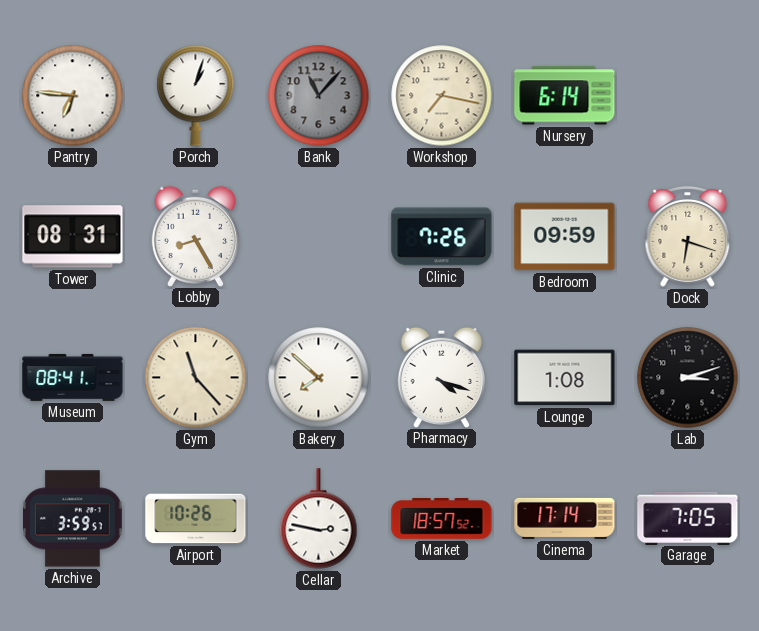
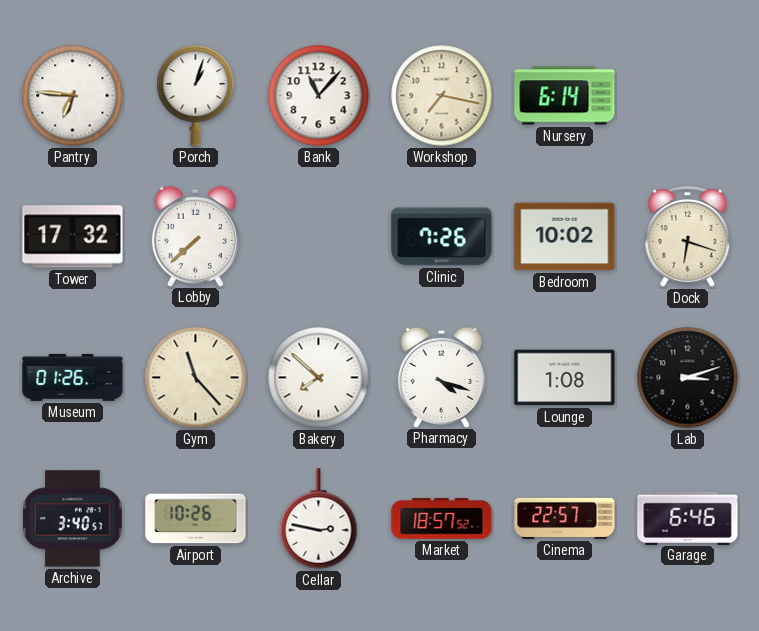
Bank dial: grey -> white
Tower: 08:31 -> 17:32
Lobby: 8:25 -> 7:38
Bedroom: 09:59 -> 10:02
Museum: 08:41 -> 01:26
Archive: 3:59 -> 3:40
Cinema: 17:14 -> 22:57
Garage: 7:05 -> 6:46
